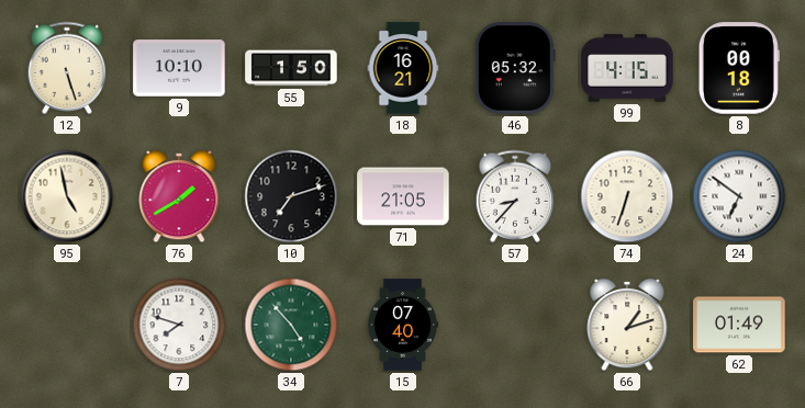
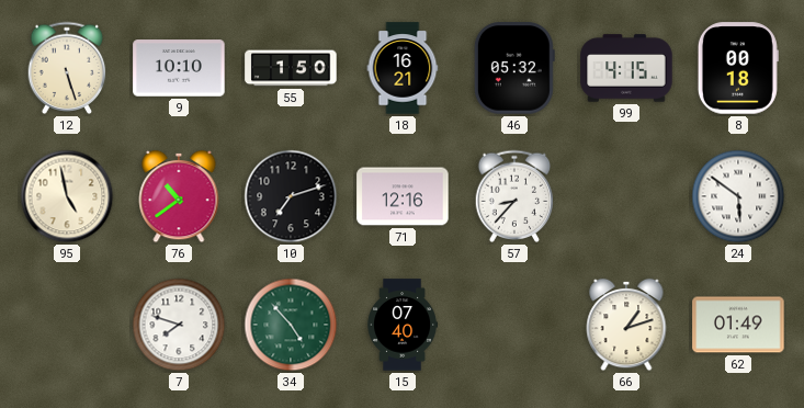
76: 1:40 -> 10:39
71: 21:05 -> 12:16
74: 6:33 -> none
24: 6:51 -> 5:51
